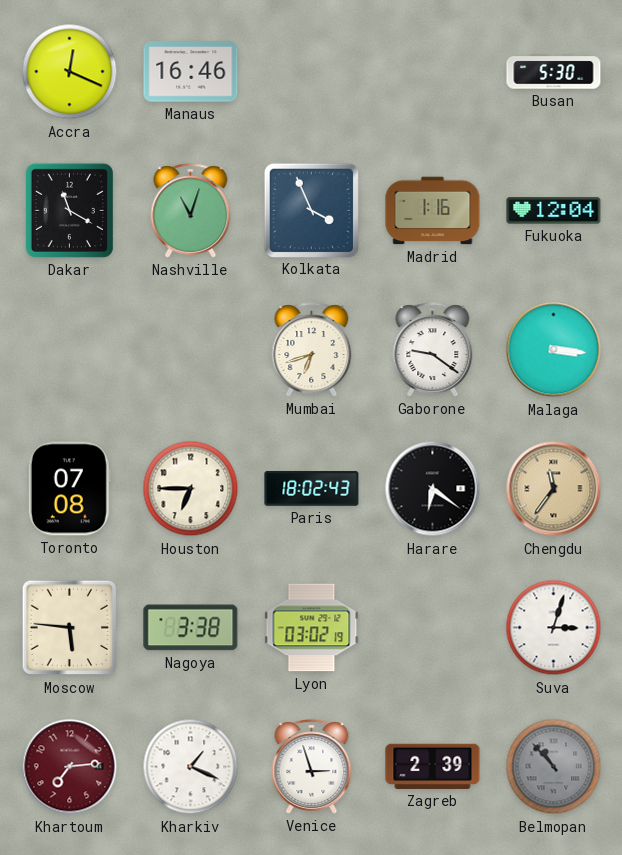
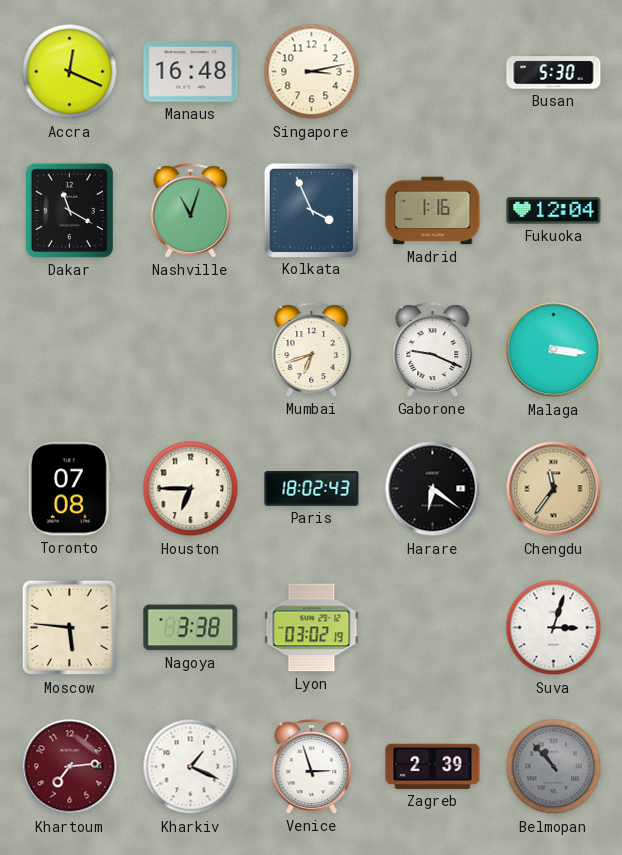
Manaus: 16:46 -> 16:48
Singapore: none -> 3:13
Gaborone: 9:21 -> 9:19
